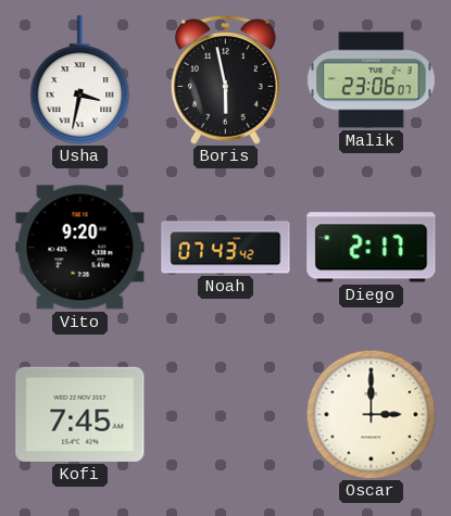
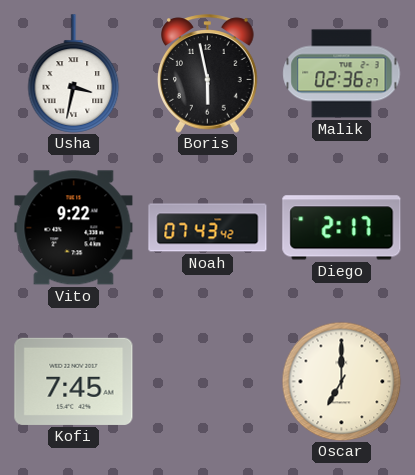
Malik: 23:06 -> 02:36
Vito: 9:20 -> 9:22
Oscar: 3:00 -> 7:00
